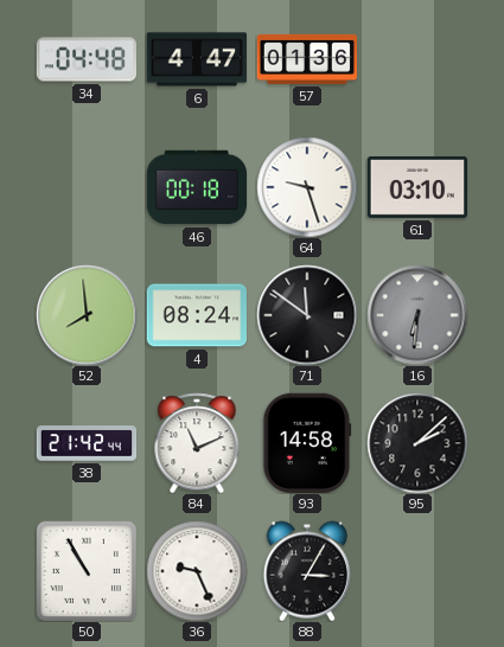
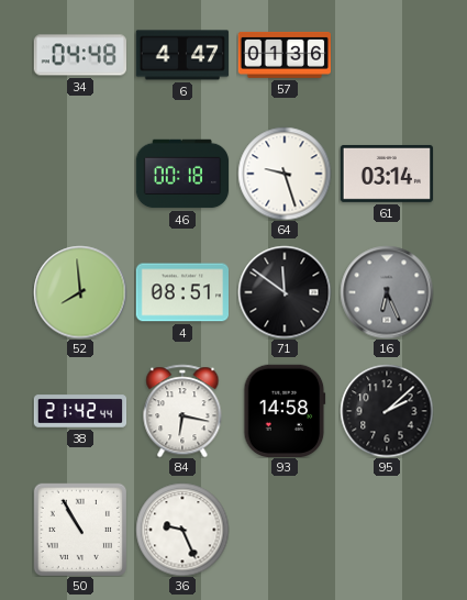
61: 03:10 -> 03:14
4: 08:24 -> 08:51
16: 6:31 -> 6:26
84: 11:11 -> 6:17
88: 3:05 -> none
